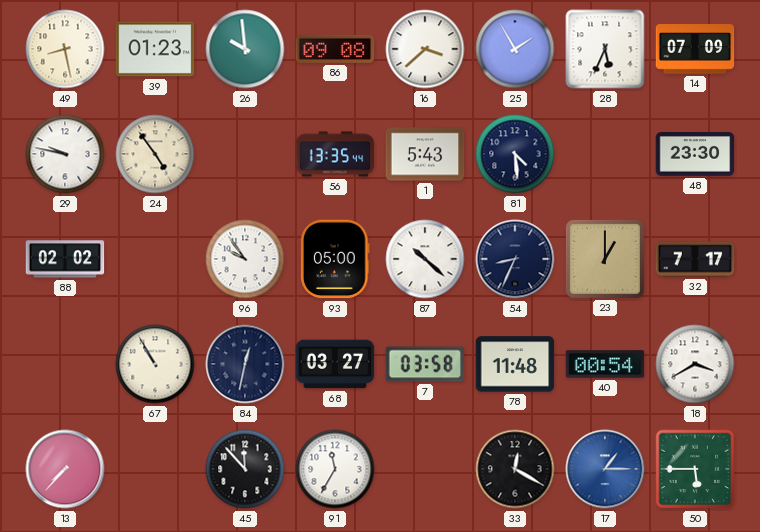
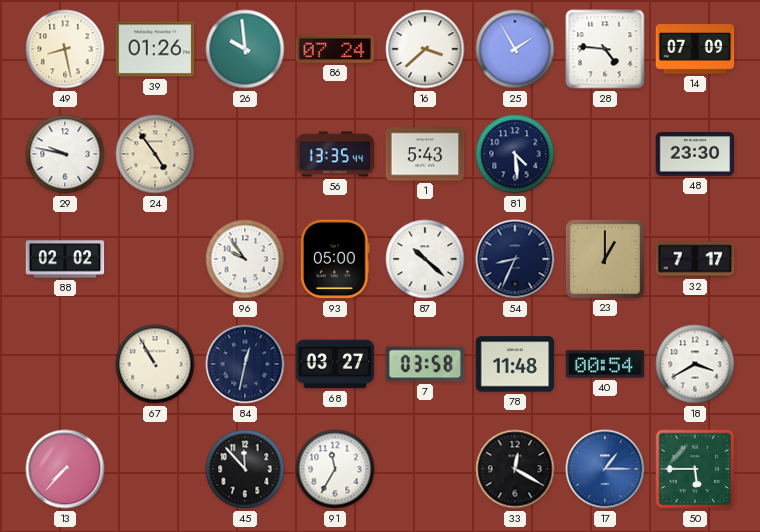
39: 01:23 -> 01:26
86: 09:08 -> 07:24
28: 5:34 -> 4:46
